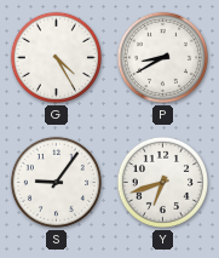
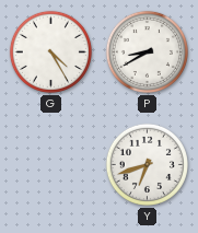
S: 9:06 -> none
